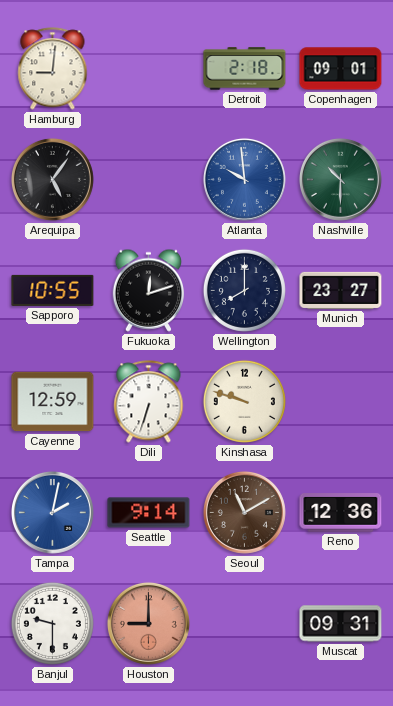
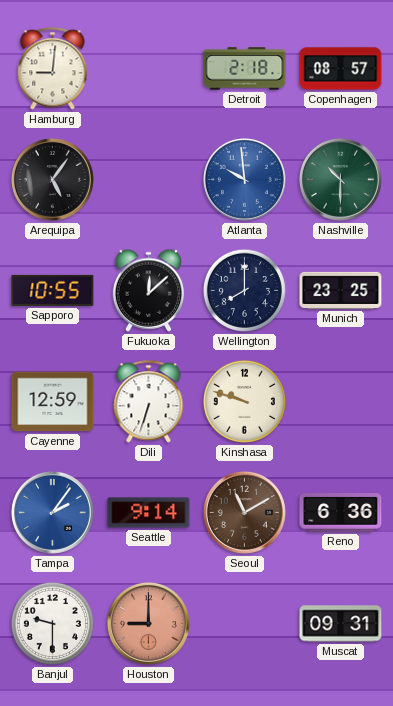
Copenhagen: 09:01 -> 08:57
Fukuoka: 12:12 -> 12:08
Munich: 23:27 -> 23:25
Tampa: 2:02 -> 2:06
Reno: 12:36 -> 6:36
